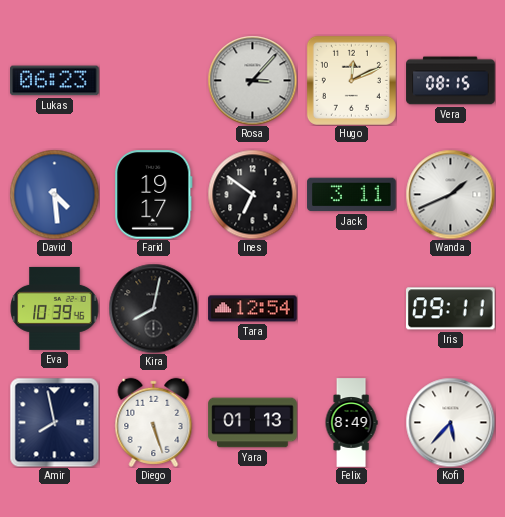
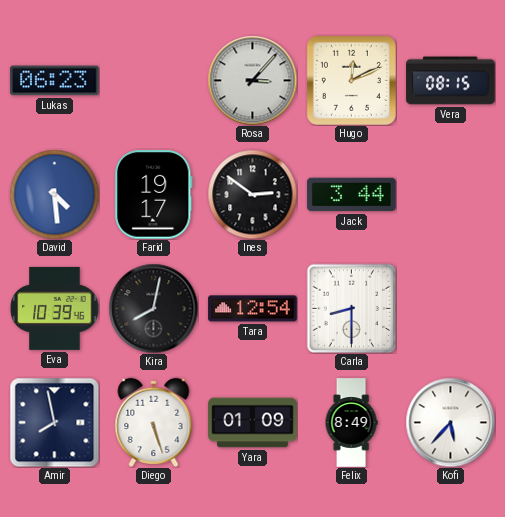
Ines: 6:51 -> 2:51
Jack: 3:11 -> 3:44
Wanda: 1:41 -> none
Carla: none -> 8:30
Iris: 09:11 -> none
Yara: 01:13 -> 01:09
